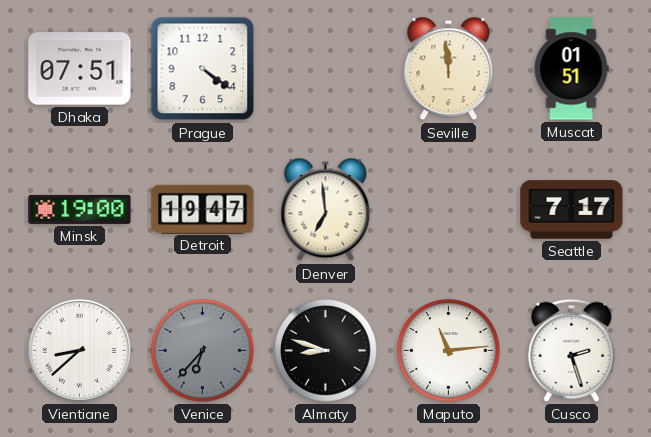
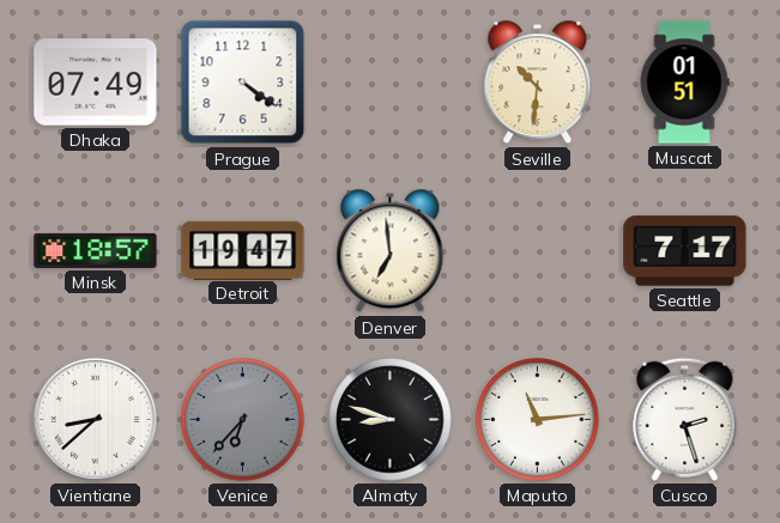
Dhaka: 07:51 -> 07:49
Seville: 11:59 -> 10:31
Minsk: 19:00 -> 18:57
